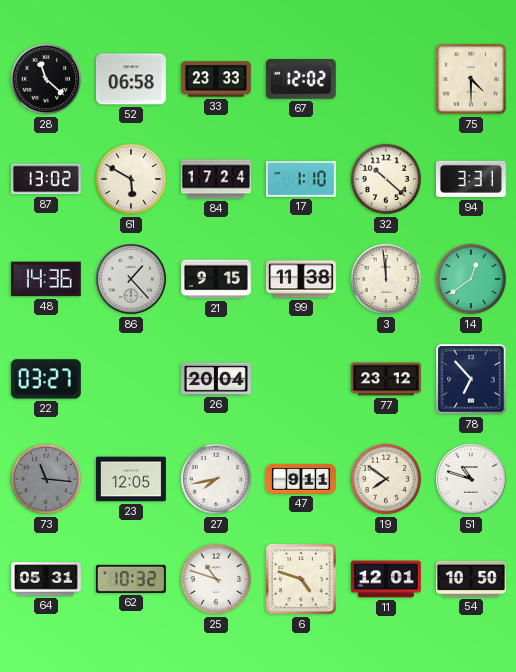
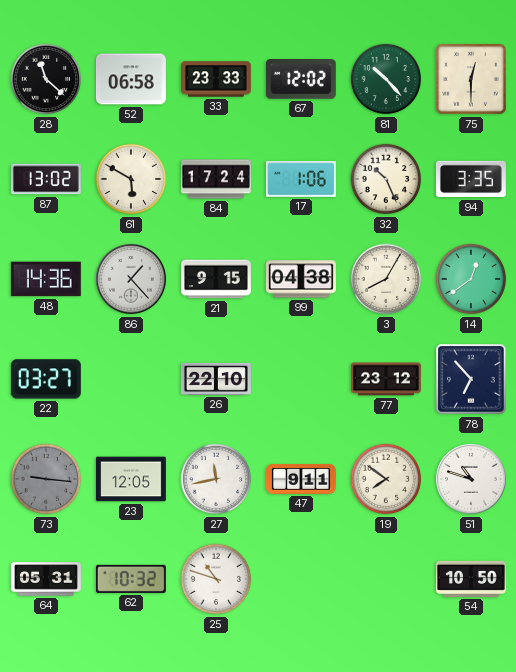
81: none -> 10:23
75: 4:30 -> 12:30
17: 1:10 -> 1:06
32: 10:22 -> 10:26
94: 3:31 -> 3:35
99: 11:38 -> 04:38
3: 11:59 -> 8:05
26: 20:04 -> 22:10
73: 11:16 -> 9:16
27: 7:43 -> 11:43
6: 4:48 -> none
11: 12:01 -> none
